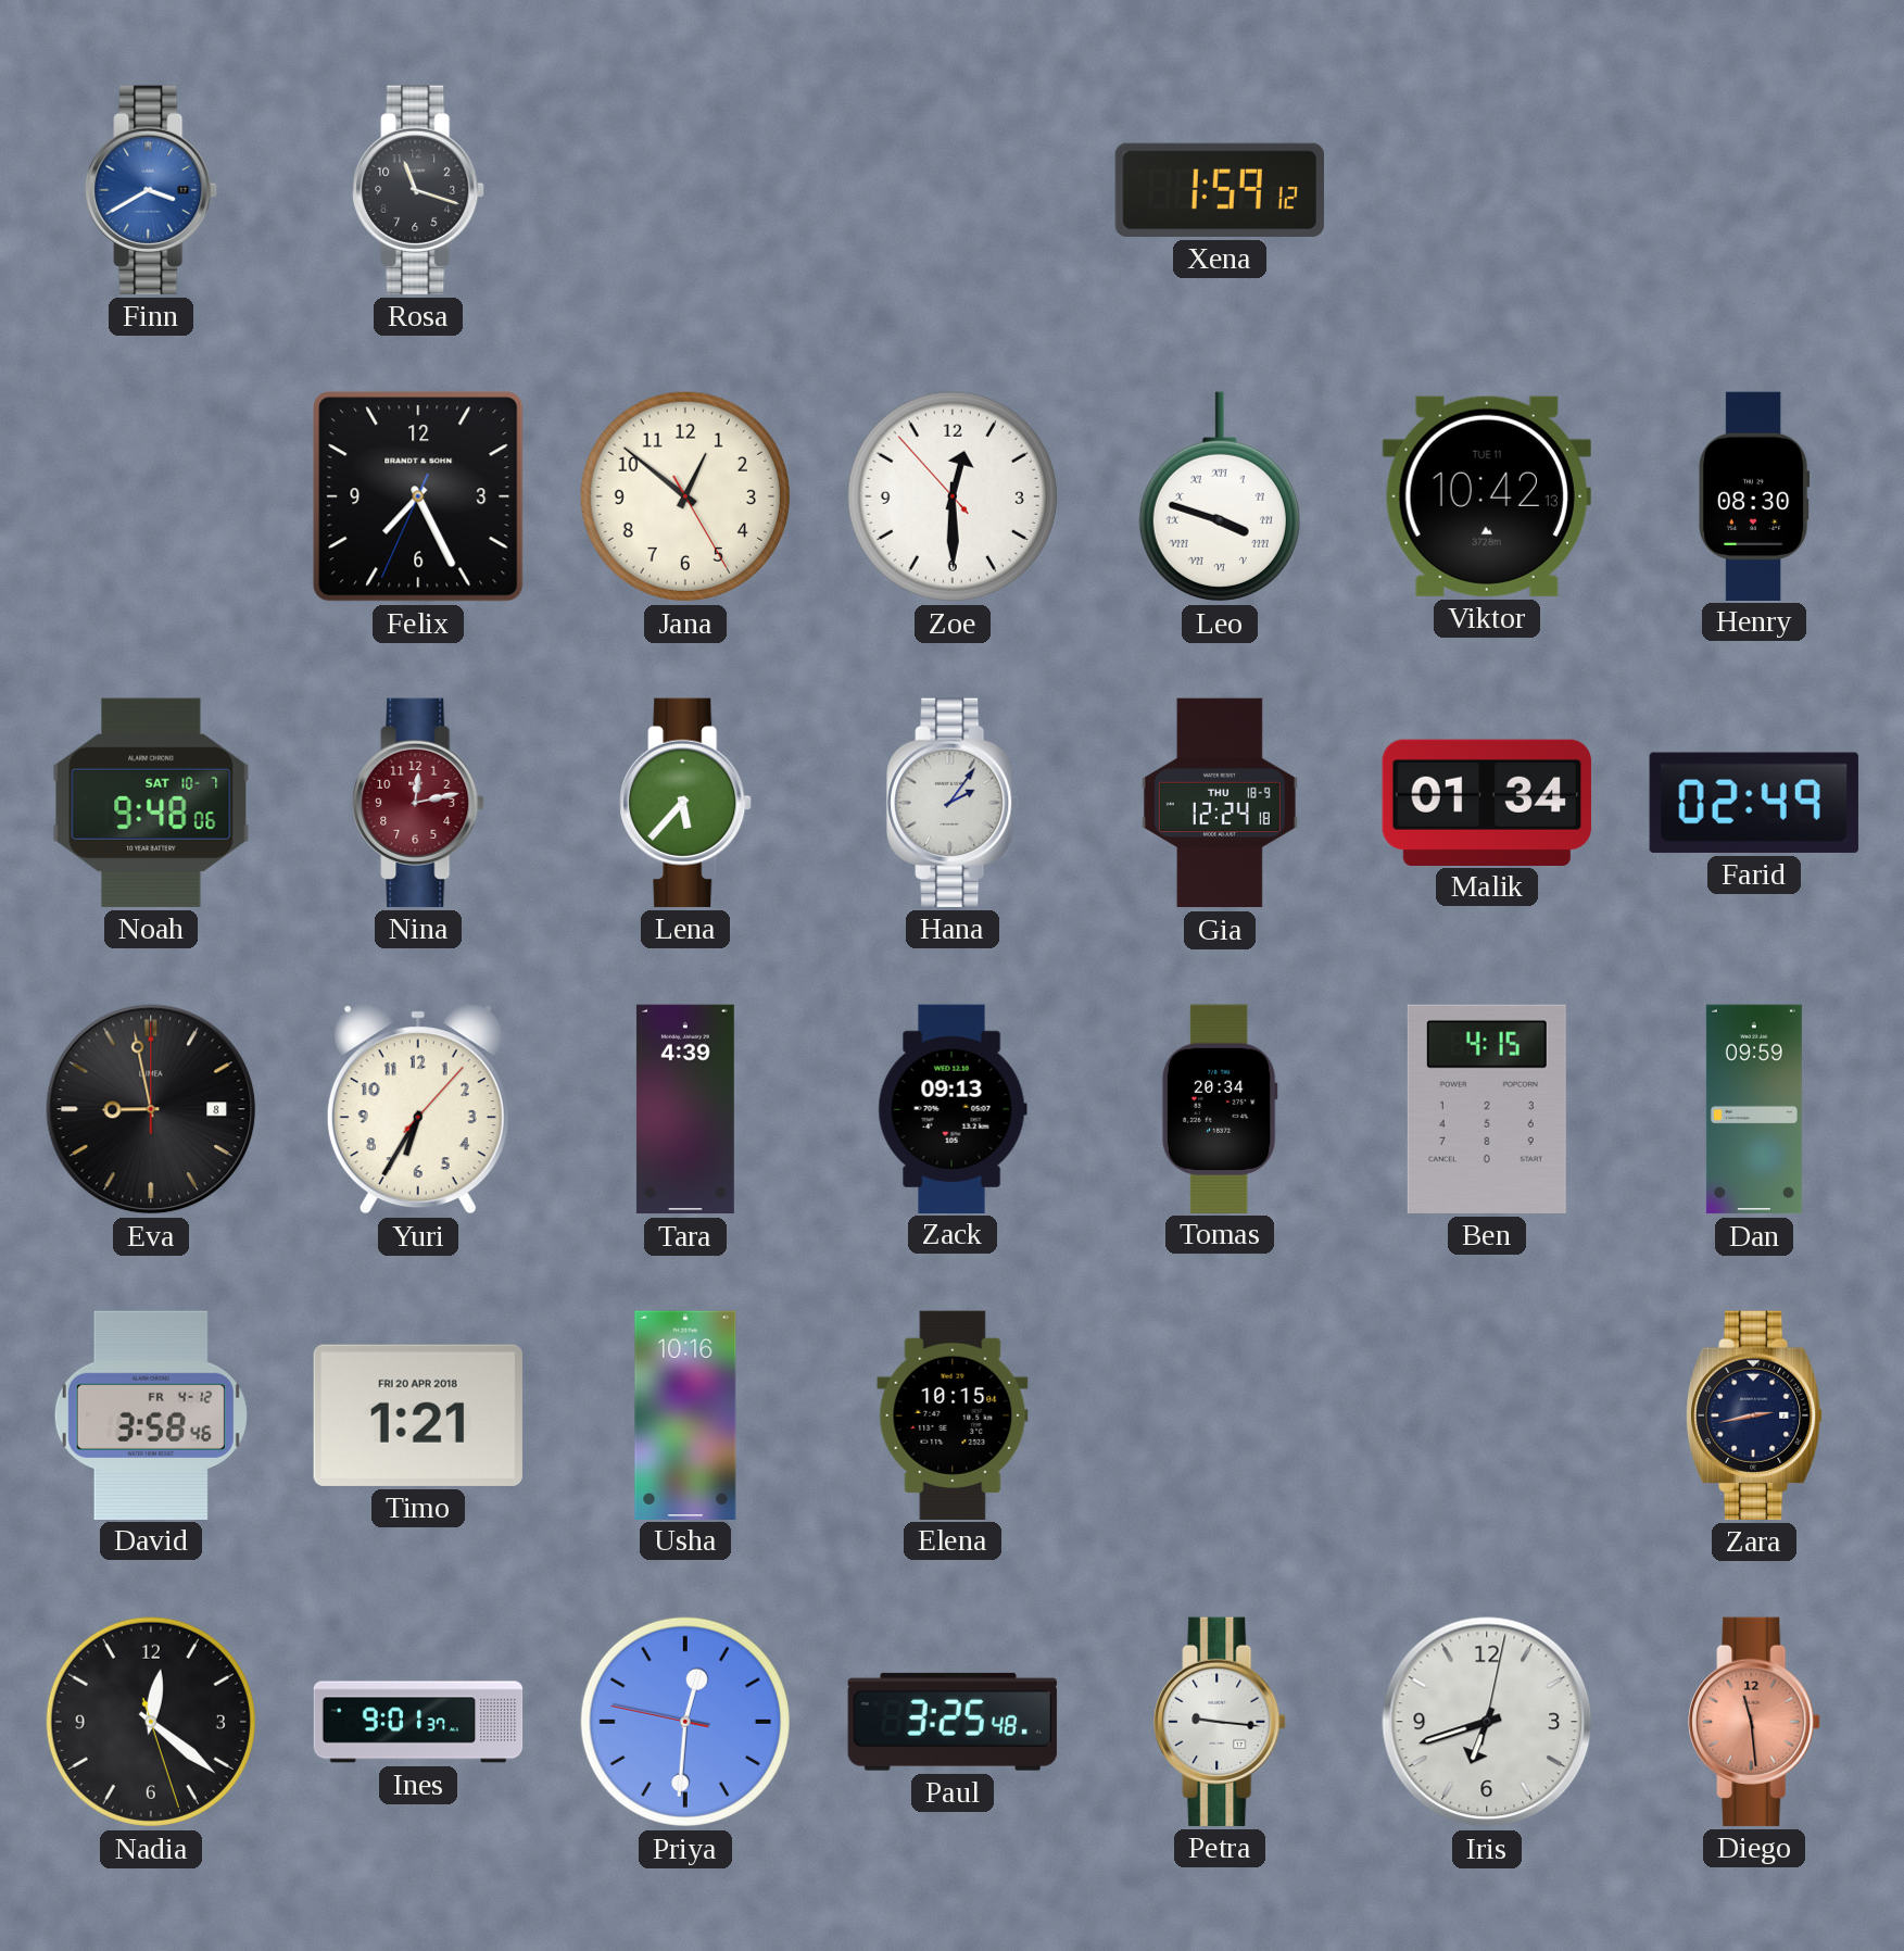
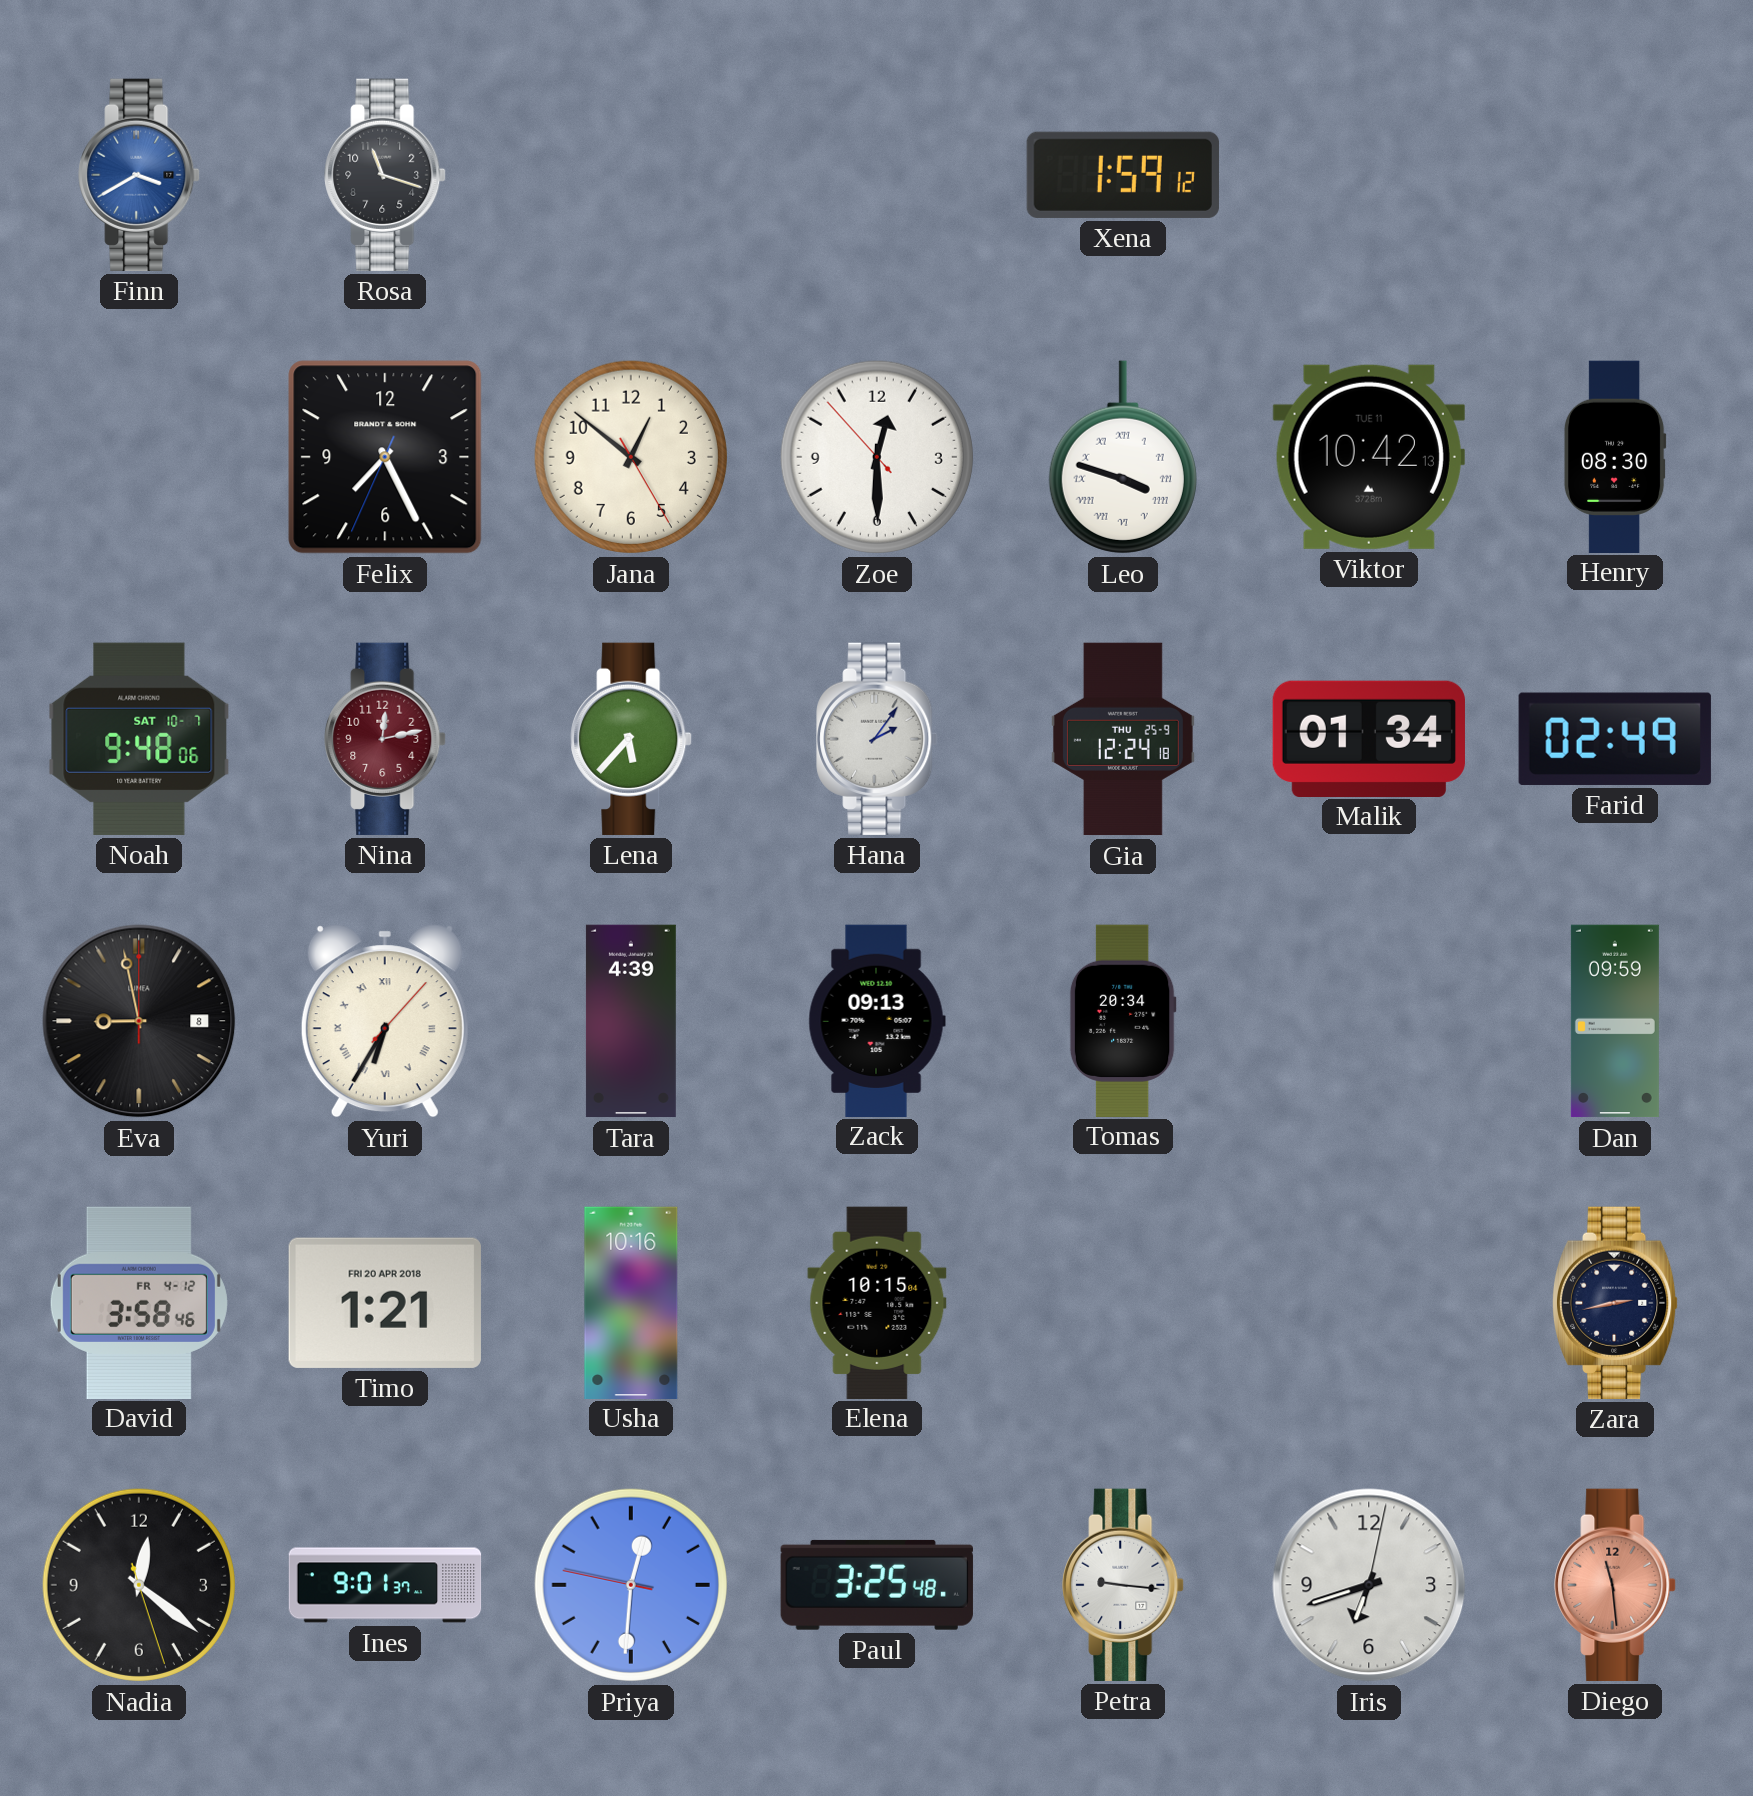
Gia date: THU 18-9 -> THU 25-9
Yuri numerals: Arabic -> Roman
Ben: 4:15 -> none
